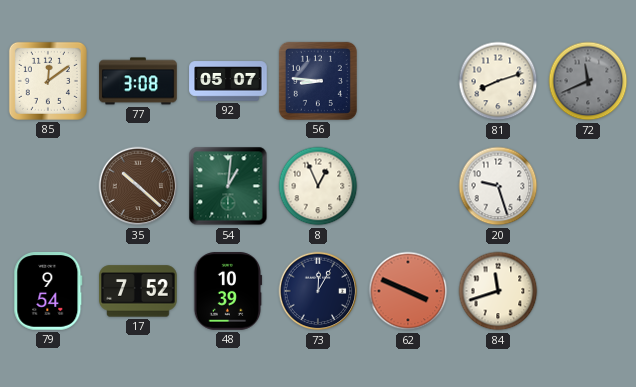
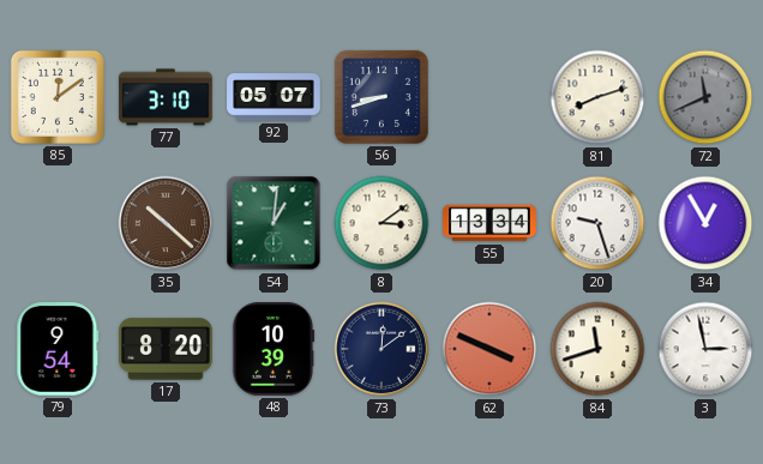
77: 3:08 -> 3:10
56: 8:46 -> 8:42
8: 12:56 -> 3:09
55: none -> 13:34
34: none -> 12:55
17: 7:52 -> 8:20
73: 12:05 -> 12:09
3: none -> 2:58
